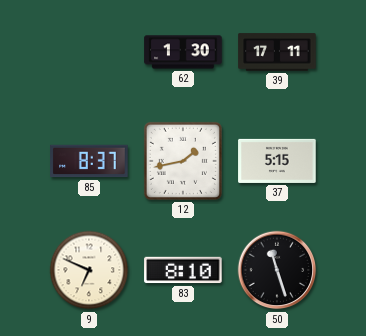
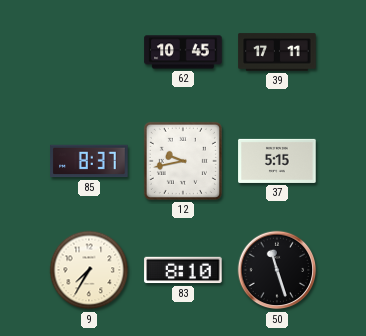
62: 1:30 -> 10:45
12: 1:43 -> 9:43
9: 6:49 -> 7:35
